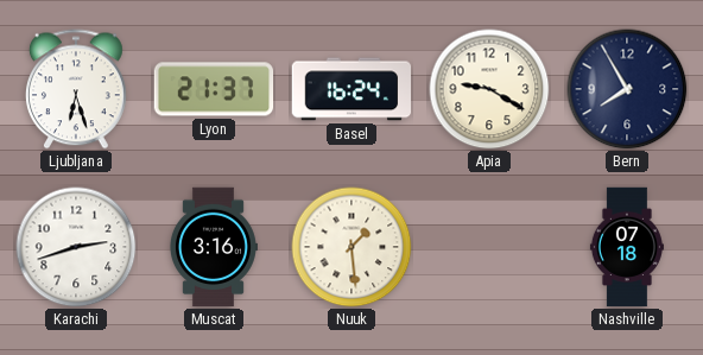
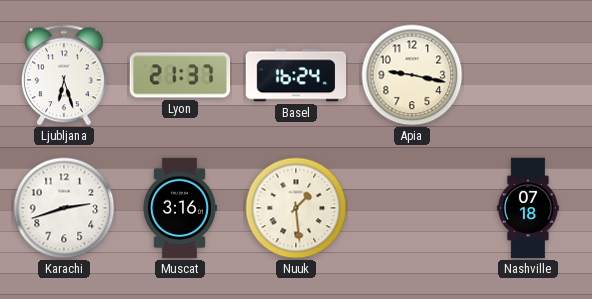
Apia: 9:20 -> 9:17
Bern: 7:55 -> none
